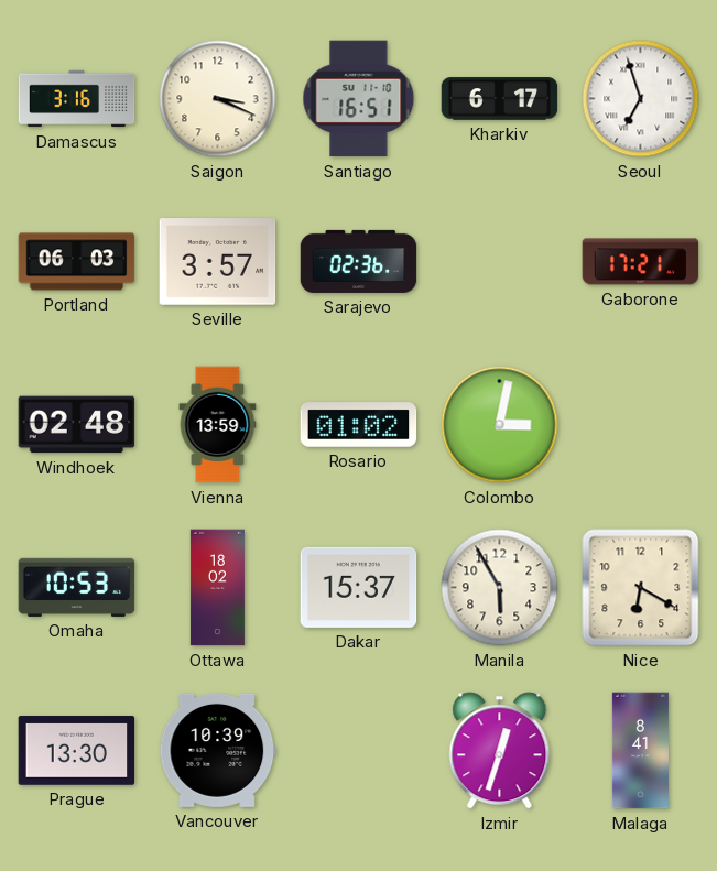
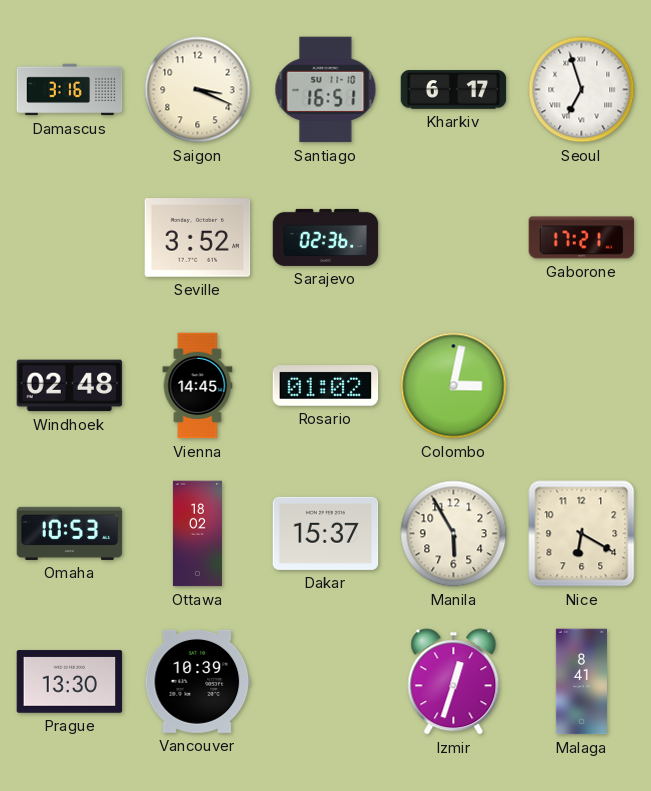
Portland: 06:03 -> none
Seville: 3:57 -> 3:52
Vienna: 13:59 -> 14:45
